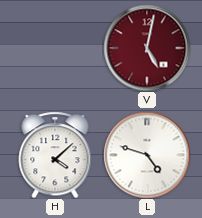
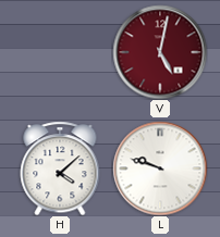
L: 4:48 -> 9:48
